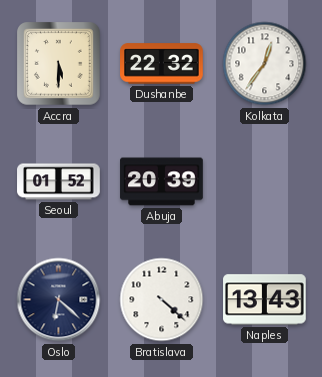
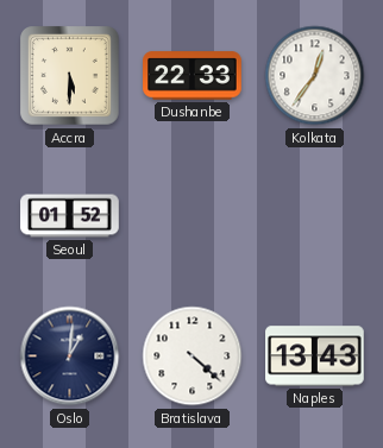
Dushanbe: 22:32 -> 22:33
Abuja: 20:39 -> none
Oslo: 6:22 -> 1:01
